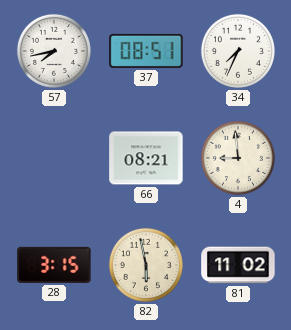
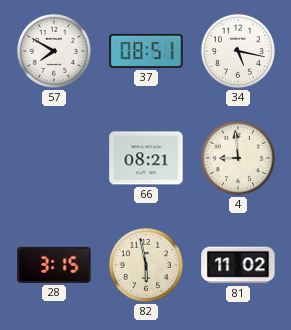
57: 7:43 -> 7:50
34: 7:34 -> 5:17
